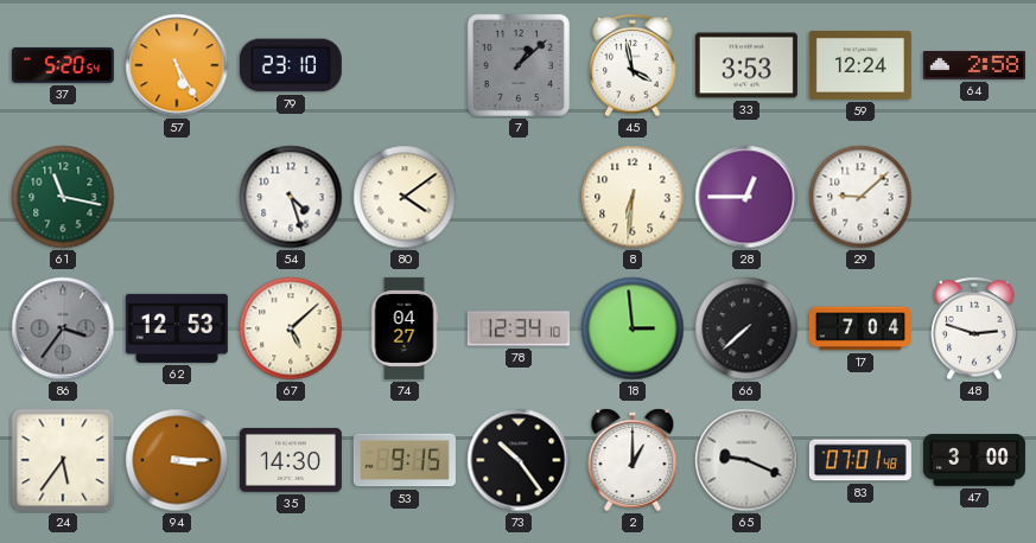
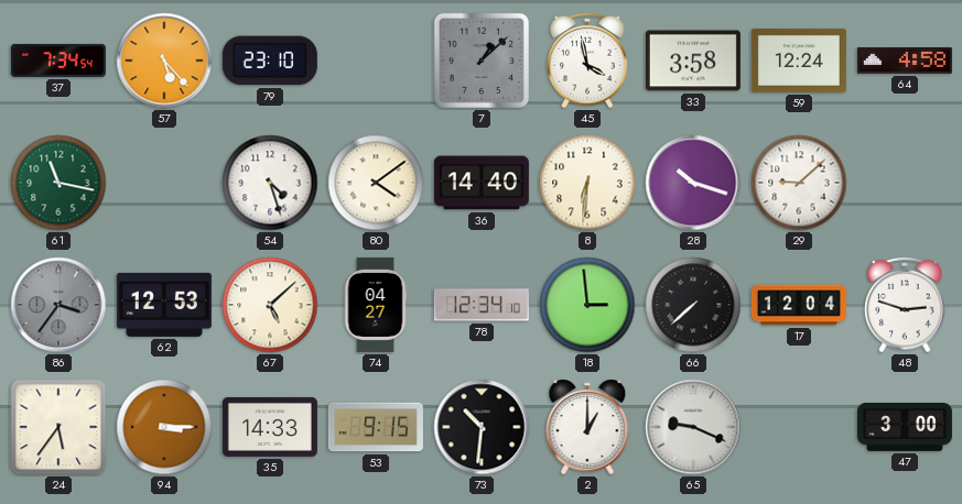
37: 5:20 -> 7:34
57: 5:25 -> 5:23
33: 3:53 -> 3:58
64: 2:58 -> 4:58
36: none -> 14:40
28: 12:45 -> 10:18
17: 7:04 -> 12:04
35: 14:30 -> 14:33
73: 10:24 -> 10:31
83: 07:01 -> none
